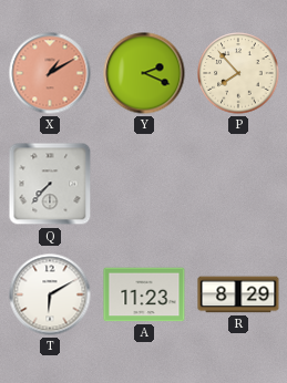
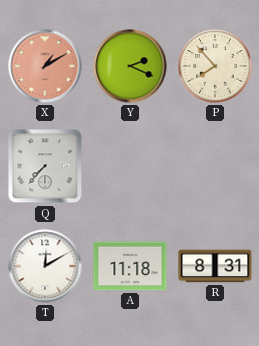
T: 6:10 -> 12:10
A: 11:23 -> 11:18
R: 8:29 -> 8:31
